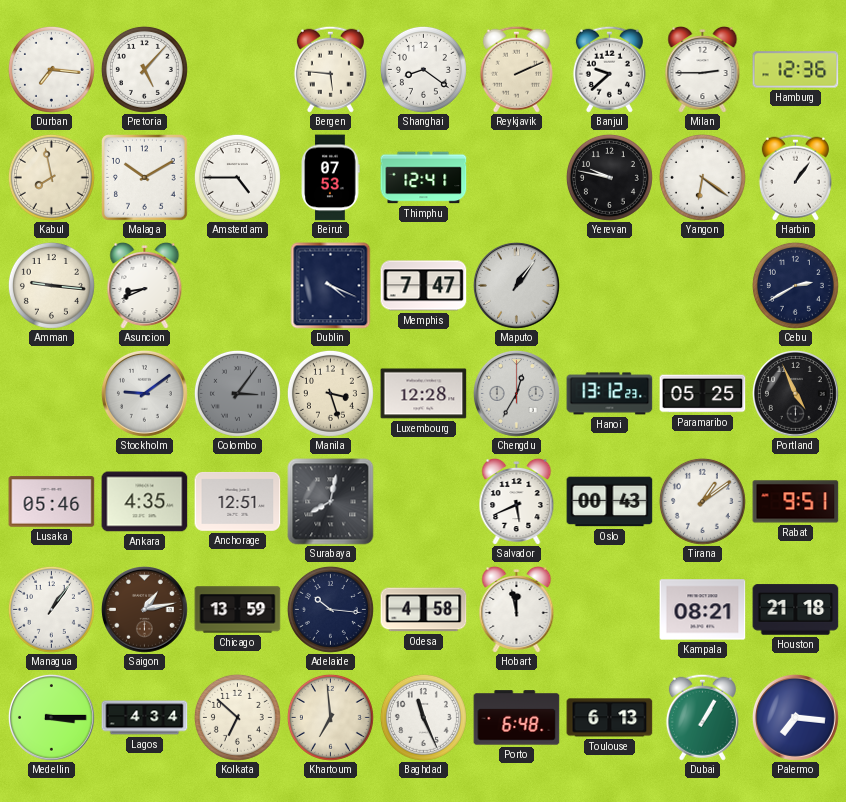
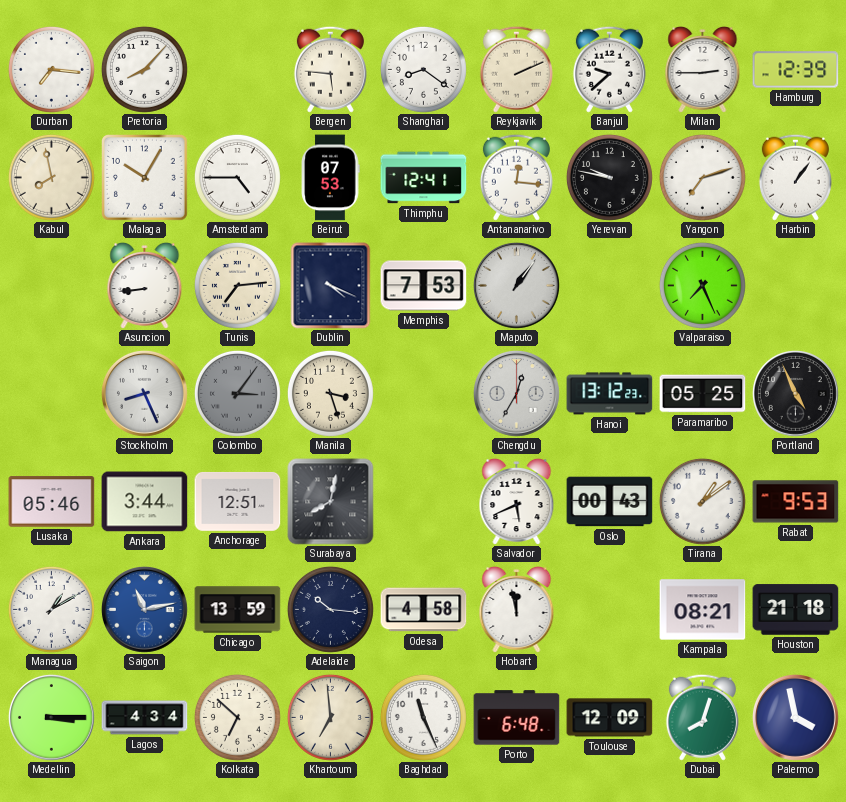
Pretoria: 5:07 -> 8:07
Hamburg: 12:36 -> 12:39
Malaga: 10:10 -> 10:05
Antananarivo: none -> 12:16
Yangon: 6:21 -> 7:12
Amman: 9:16 -> none
Asuncion: 8:41 -> 8:44
Tunis: none -> 7:14
Memphis: 7:47 -> 7:53
Valparaiso: none -> 7:26
Cebu: 2:40 -> none
Stockholm: 9:09 -> 8:26
Luxembourg: 12:28 -> none
Ankara: 4:35 -> 3:44
Rabat: 9:51 -> 9:53
Managua: 1:06 -> 1:10
Saigon: 1:13 -> 11:13
Saigon dial: brown -> blue
Toulouse: 6:13 -> 12:09
Dubai: 1:05 -> 8:03
Palermo: 7:16 -> 3:58
